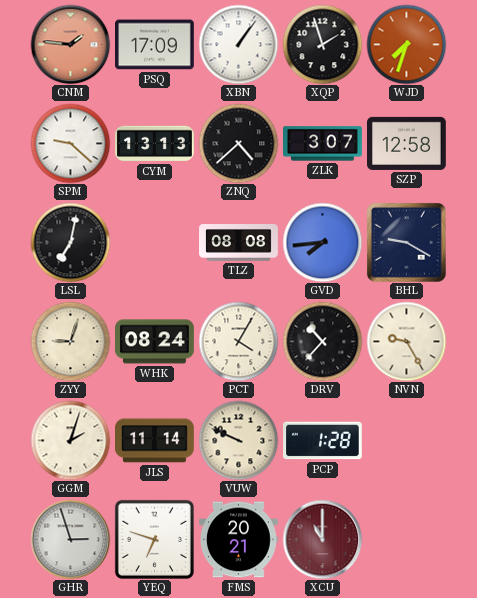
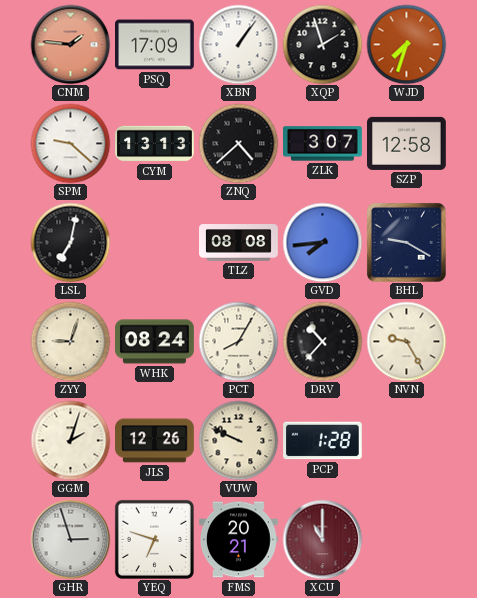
PCT: 4:05 -> 8:05
JLS: 11:14 -> 12:26
